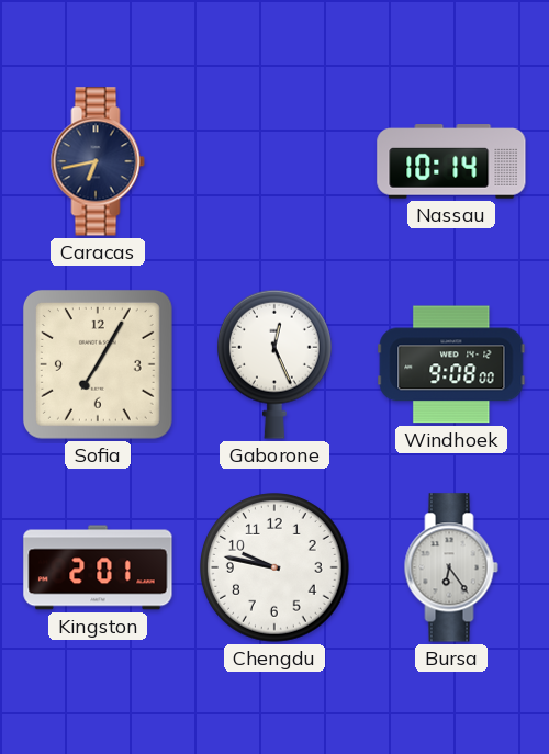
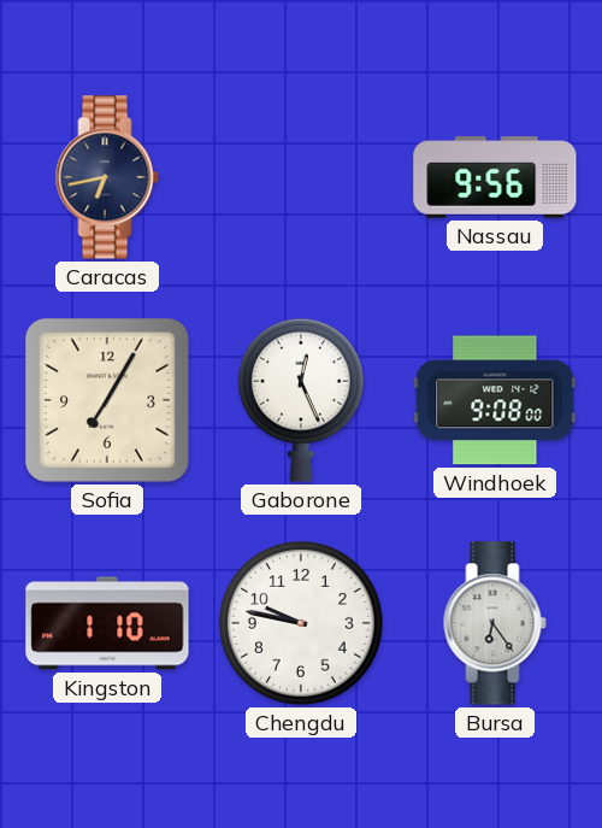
Nassau: 10:14 -> 9:56
Kingston: 2:01 -> 1:10
